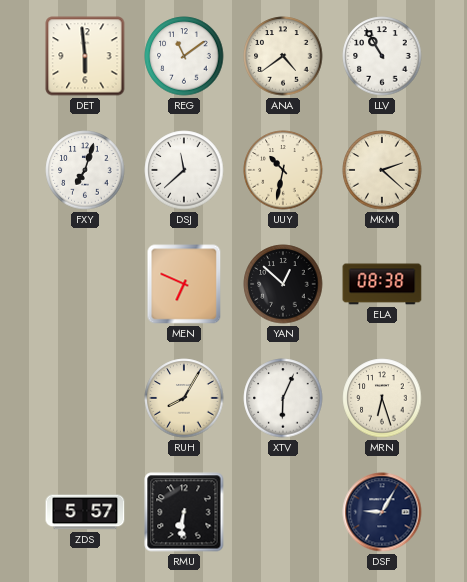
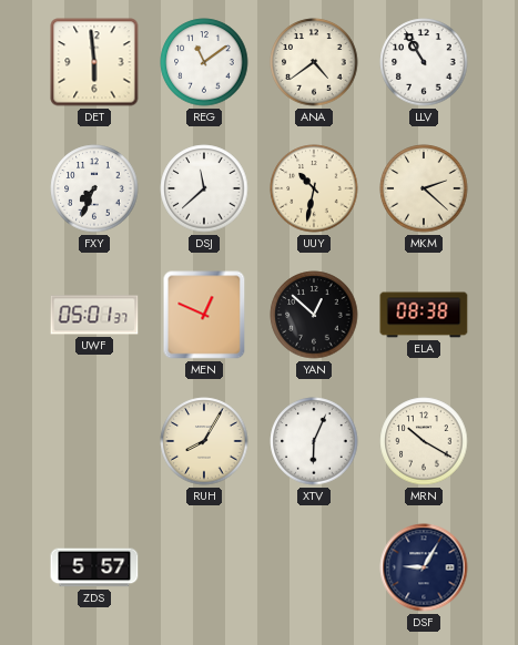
FXY: 7:03 -> 7:34
UWF: none -> 05:01
MEN: 6:49 -> 12:49
MRN: 6:27 -> 10:20
RMU: 6:31 -> none
